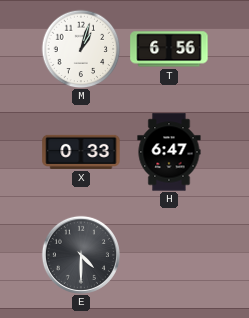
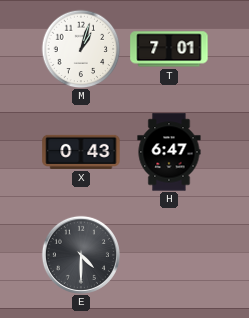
T: 6:56 -> 7:01
X: 0:33 -> 0:43
